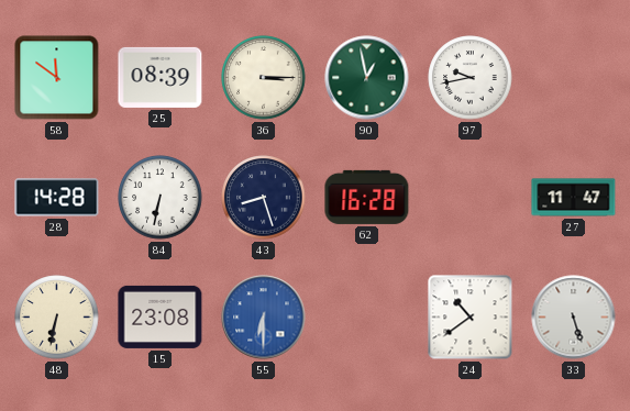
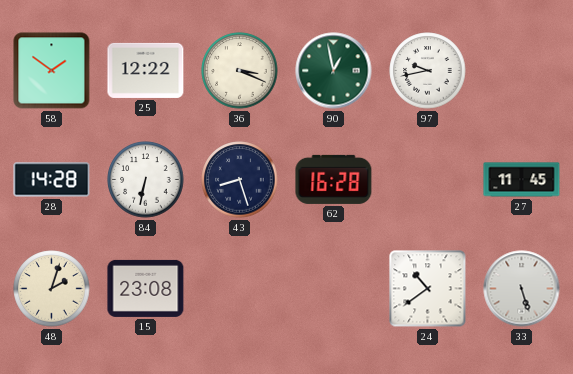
58: 11:51 -> 1:51
25: 08:39 -> 12:22
36: 3:15 -> 3:19
27: 11:47 -> 11:45
48: 6:32 -> 2:03
55: 6:30 -> none
